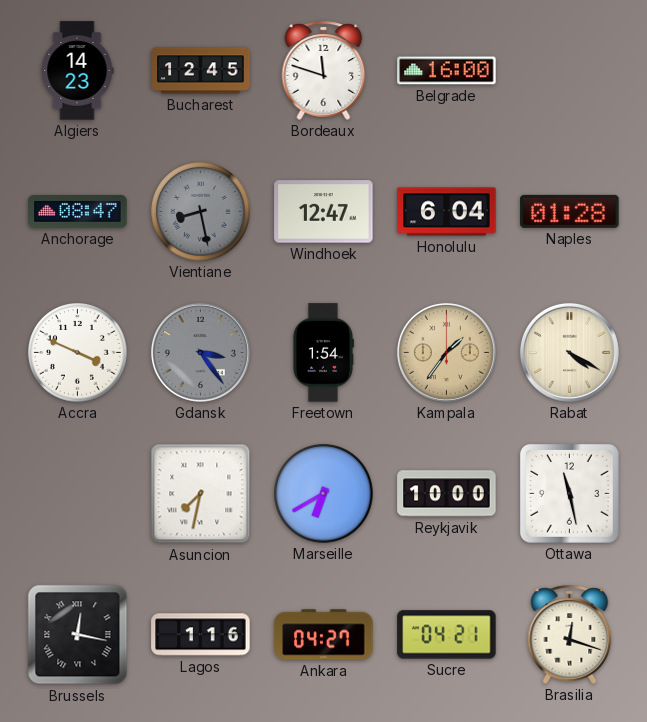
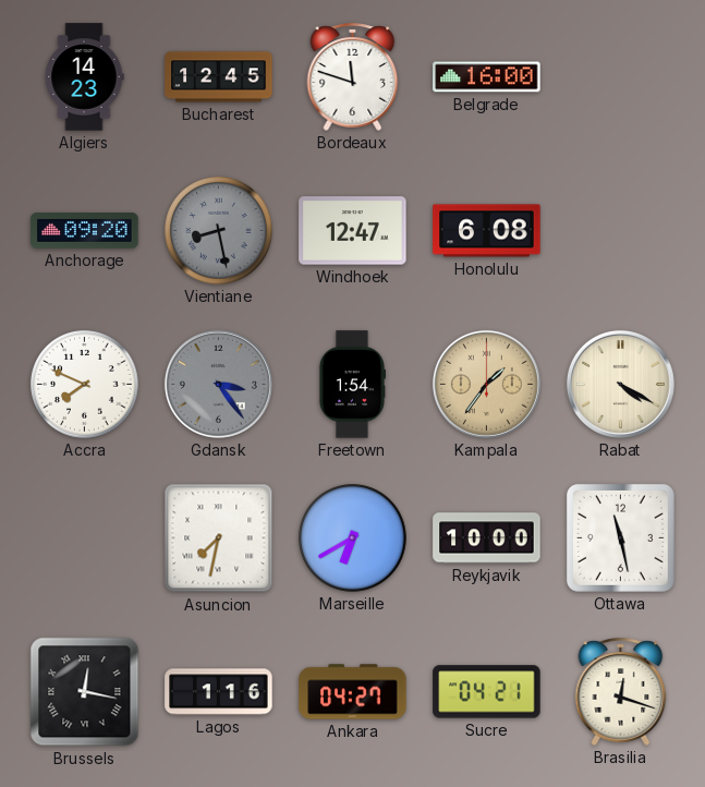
Anchorage: 08:47 -> 09:20
Honolulu: 6:04 -> 6:08
Naples: 01:28 -> none
Accra: 3:49 -> 7:49
